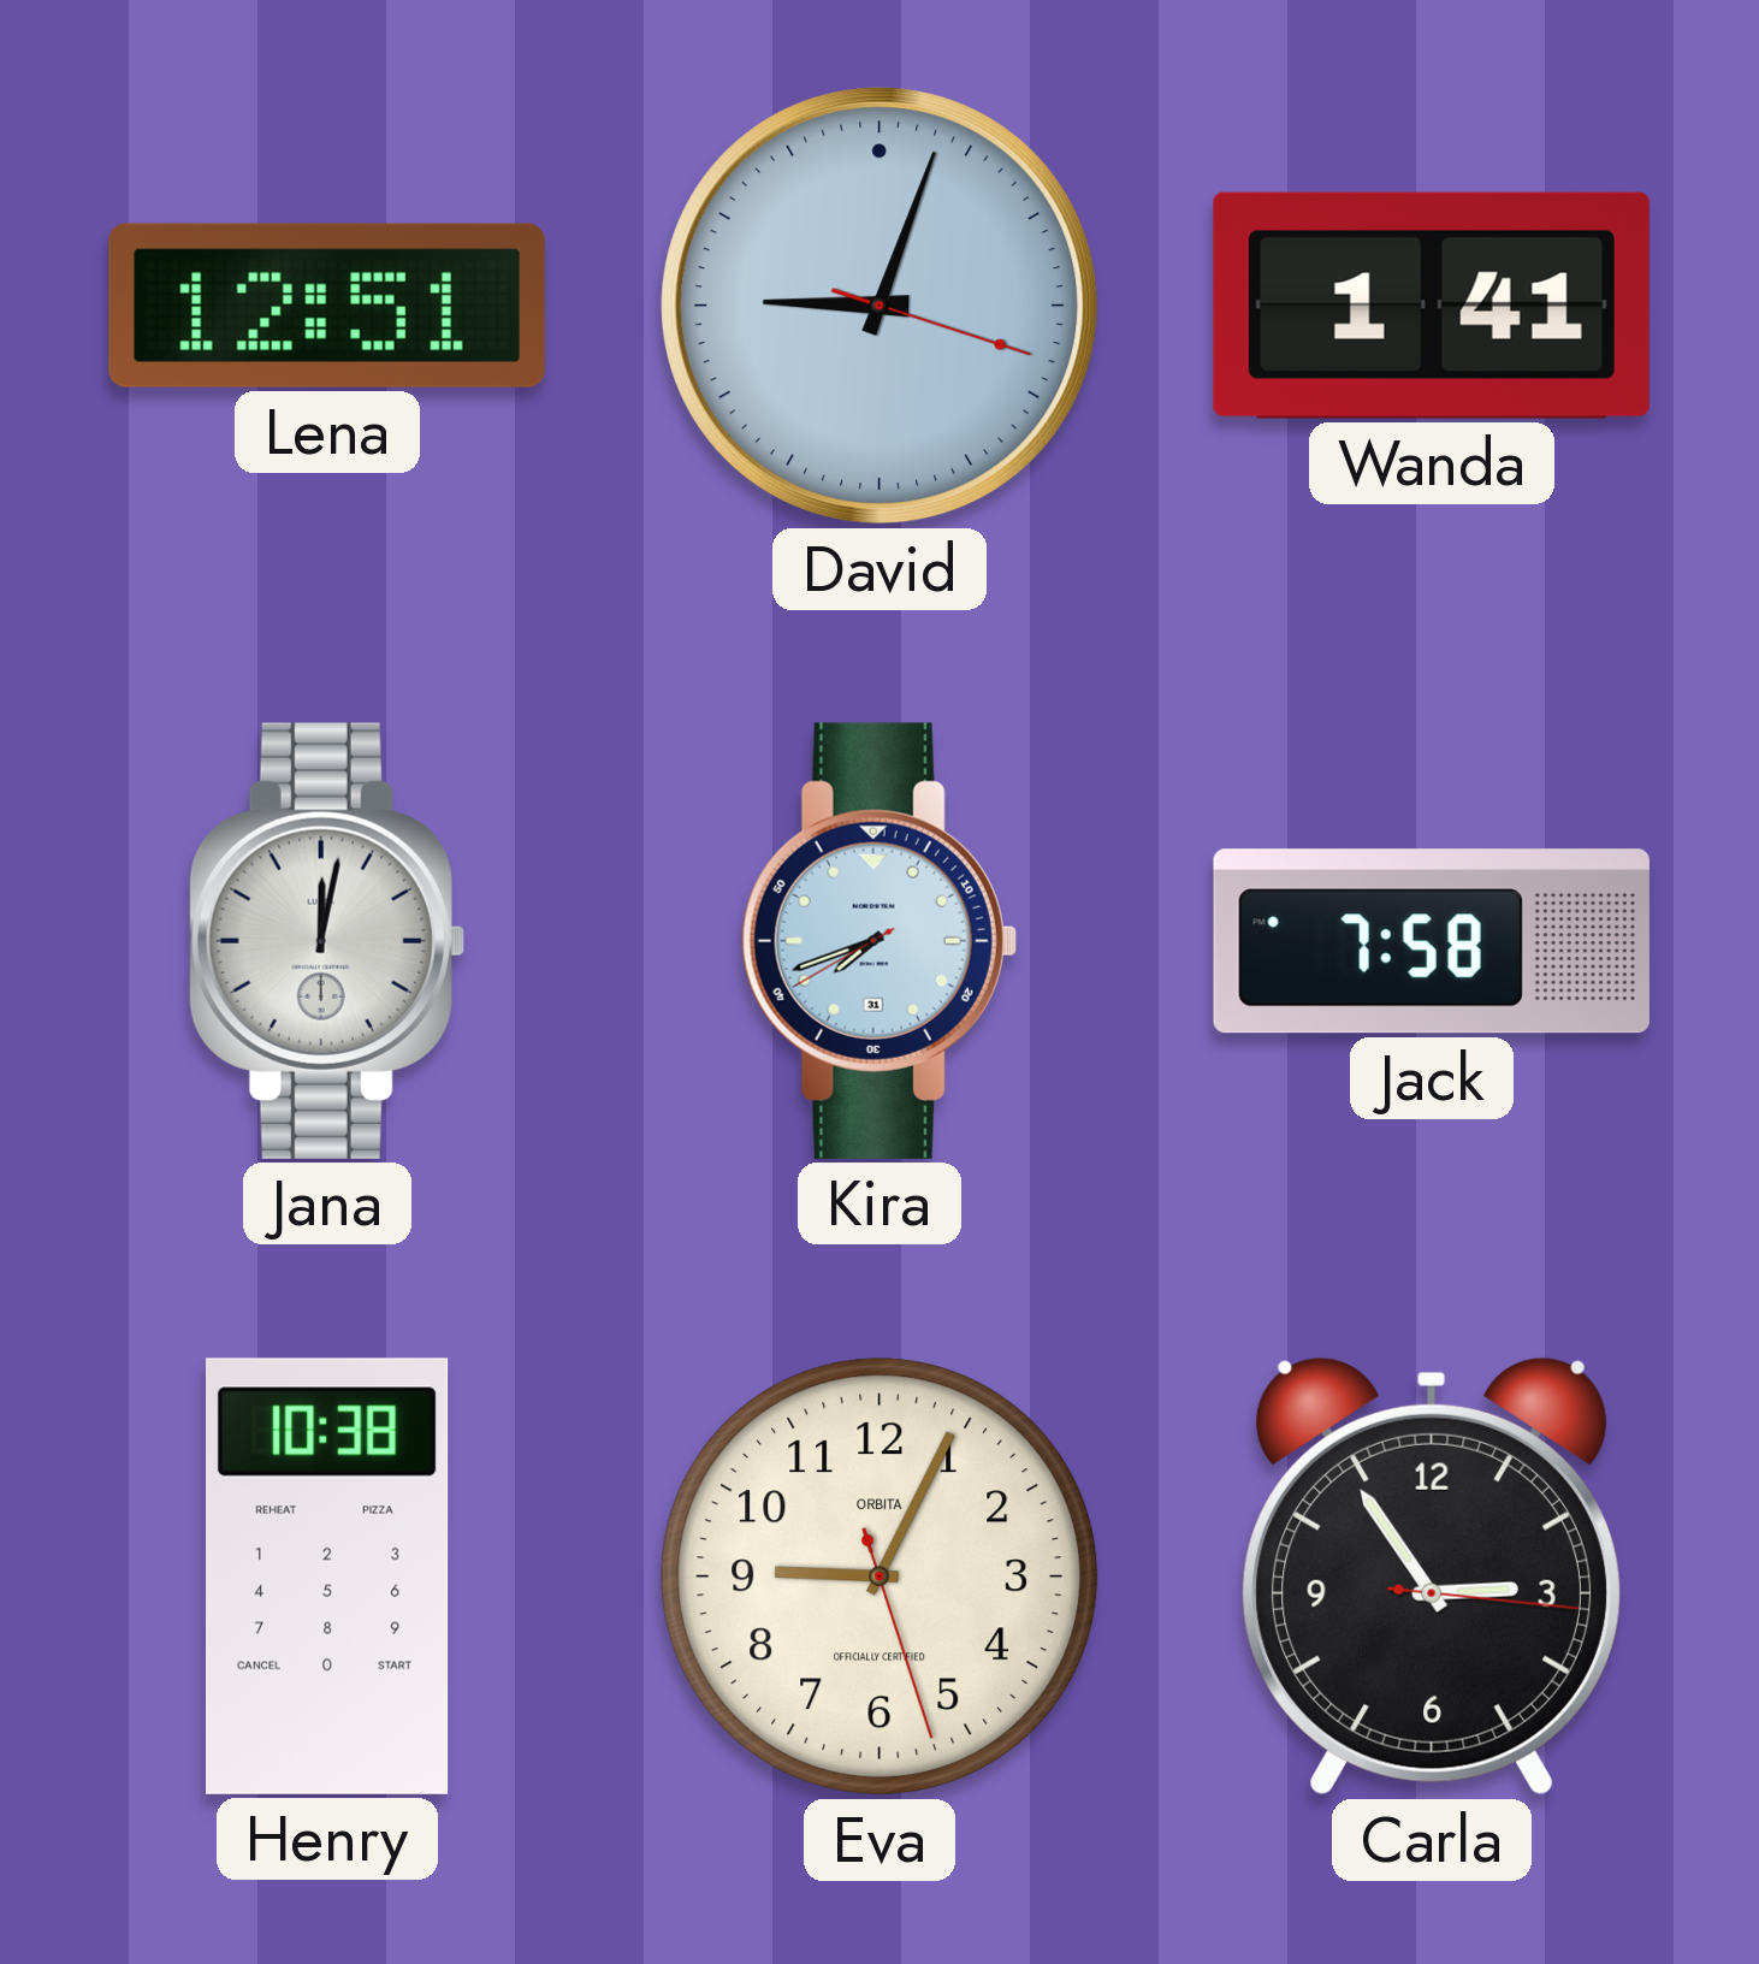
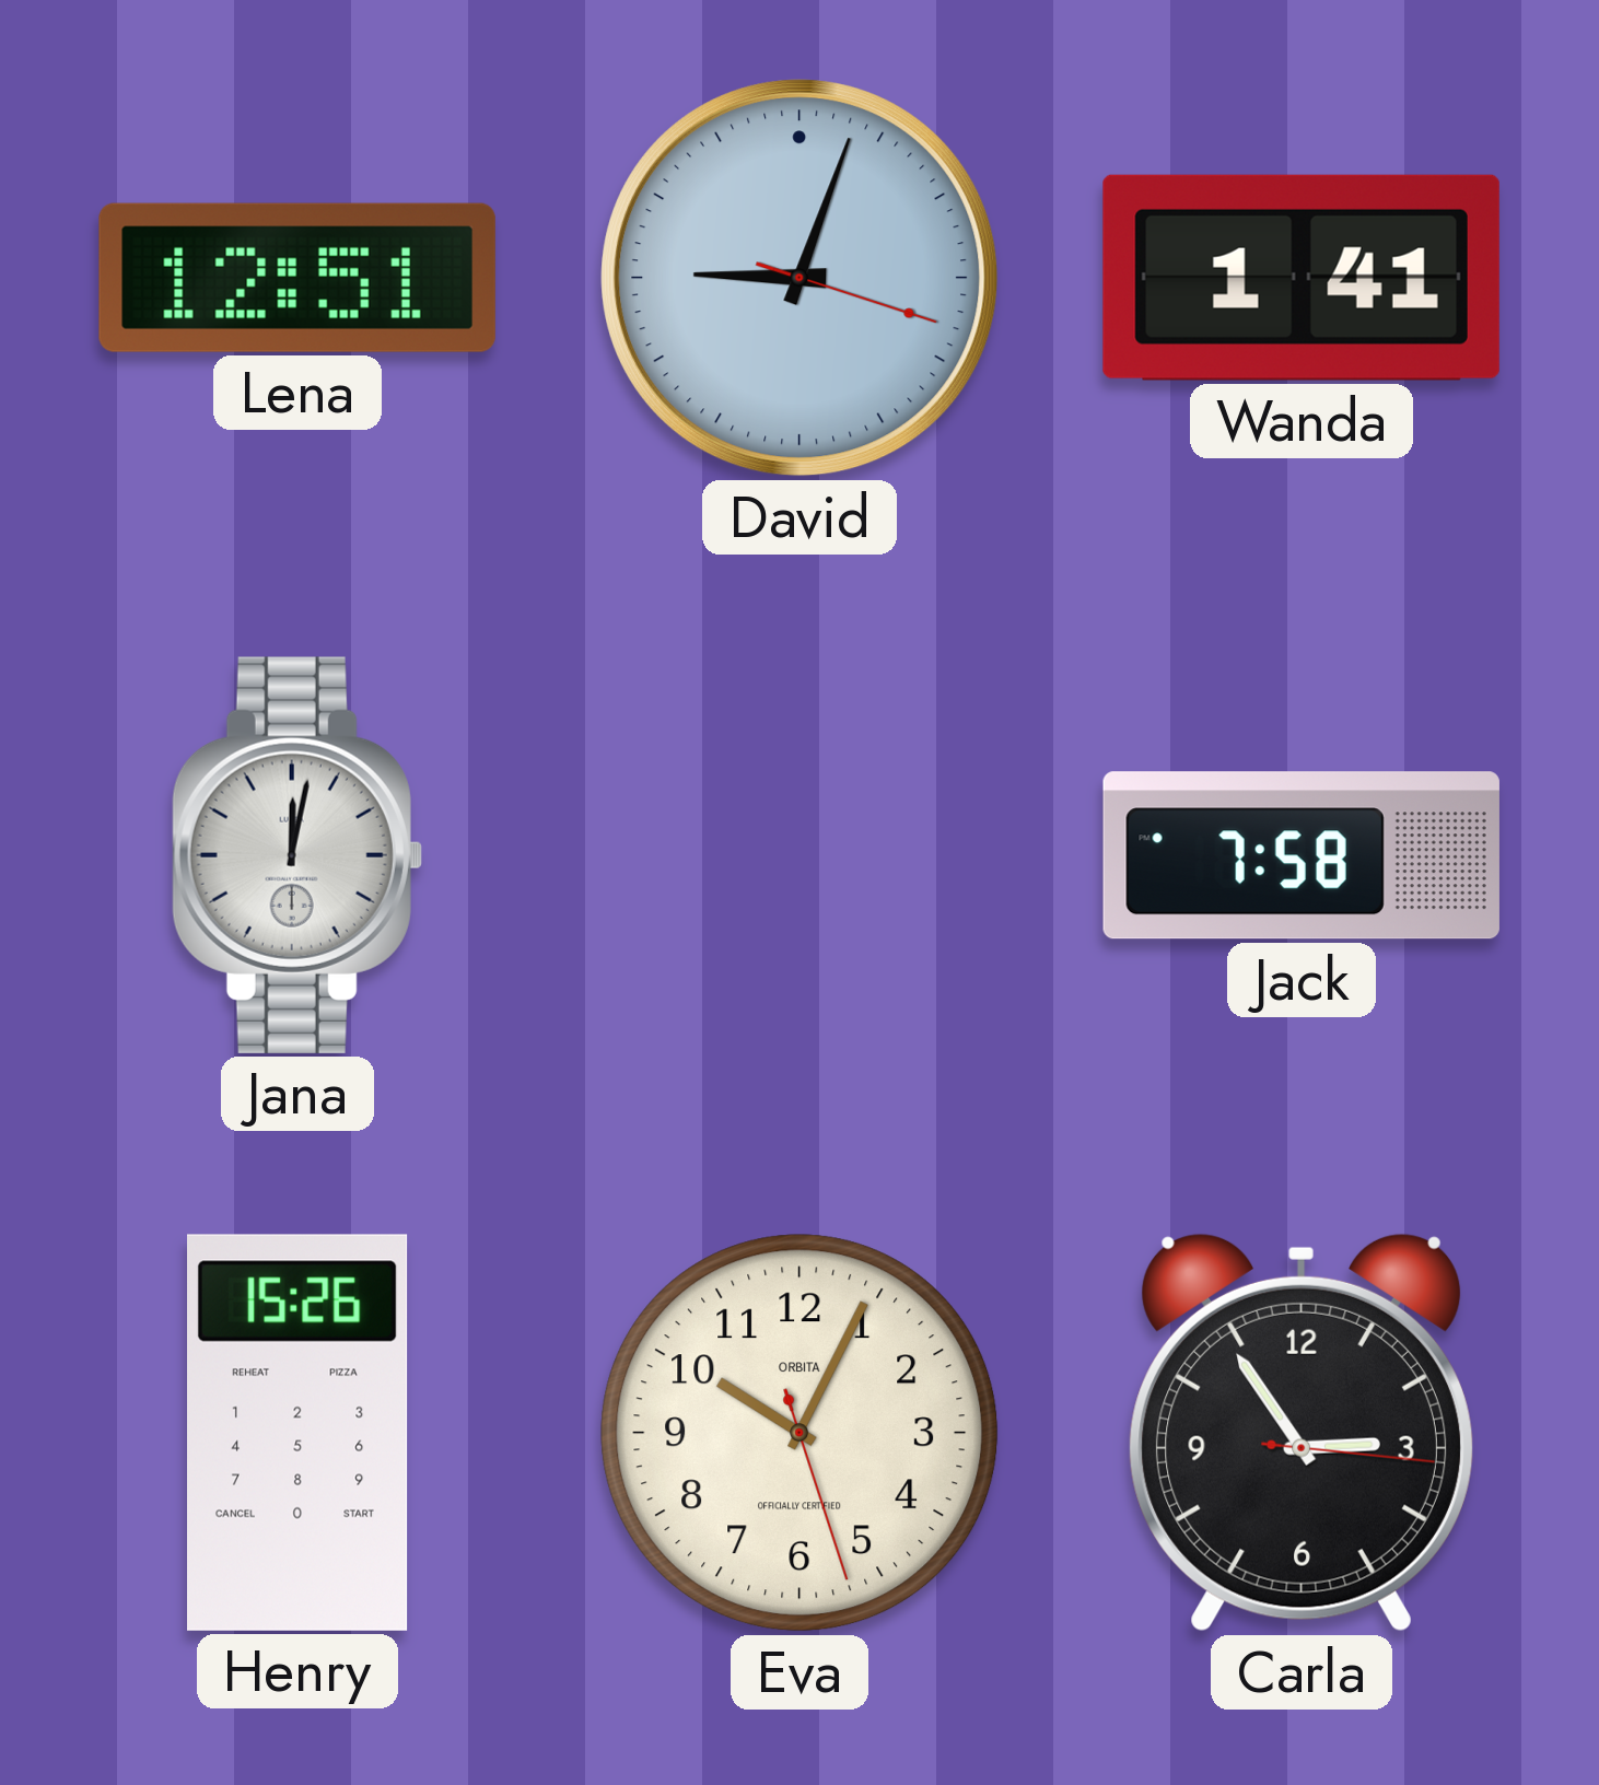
Kira: 7:41 -> none
Henry: 10:38 -> 15:26
Eva: 9:04 -> 10:04
